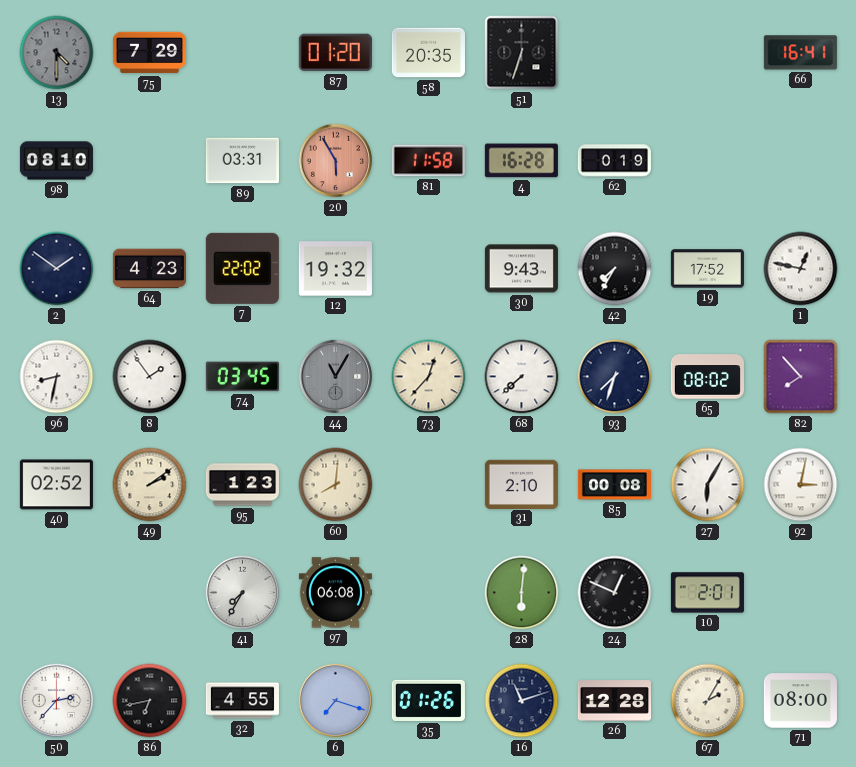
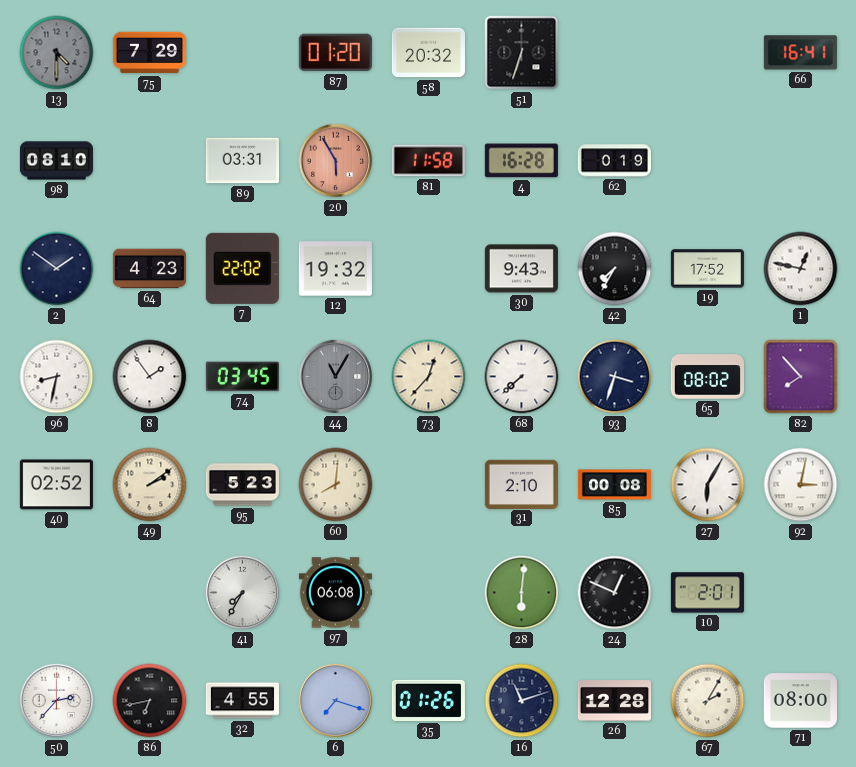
58: 20:35 -> 20:32
93: 7:33 -> 3:33
95: 1:23 -> 5:23
